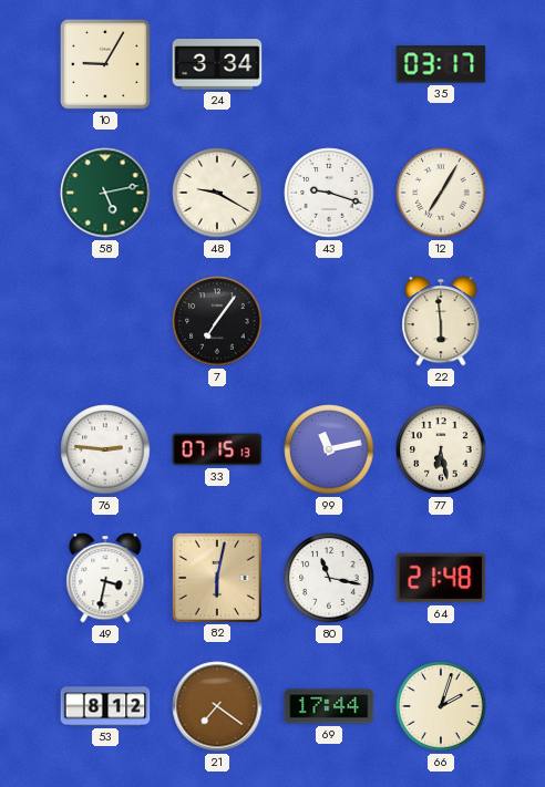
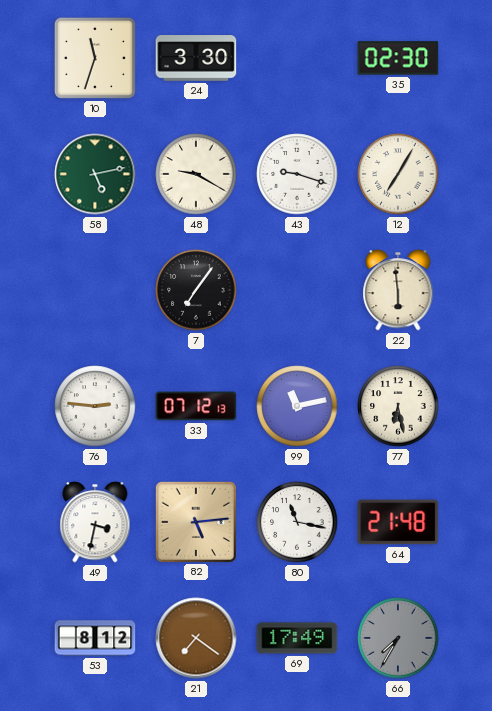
10: 9:05 -> 11:33
24: 3:34 -> 3:30
35: 03:17 -> 02:30
33: 07:15 -> 07:12
82: 6:02 -> 5:14
69: 17:44 -> 17:49
66: 2:03 -> 7:35
66 dial: cream -> grey
